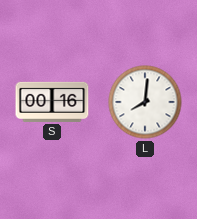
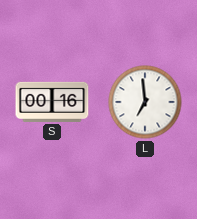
L: 8:01 -> 6:59
